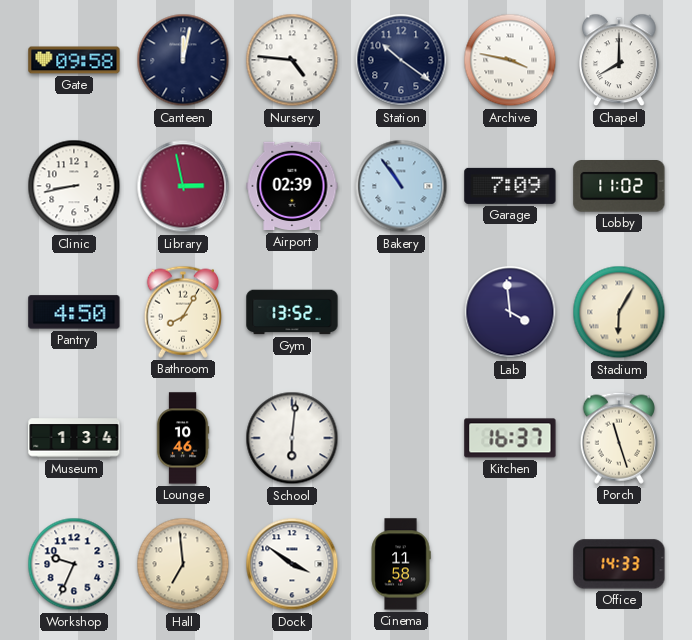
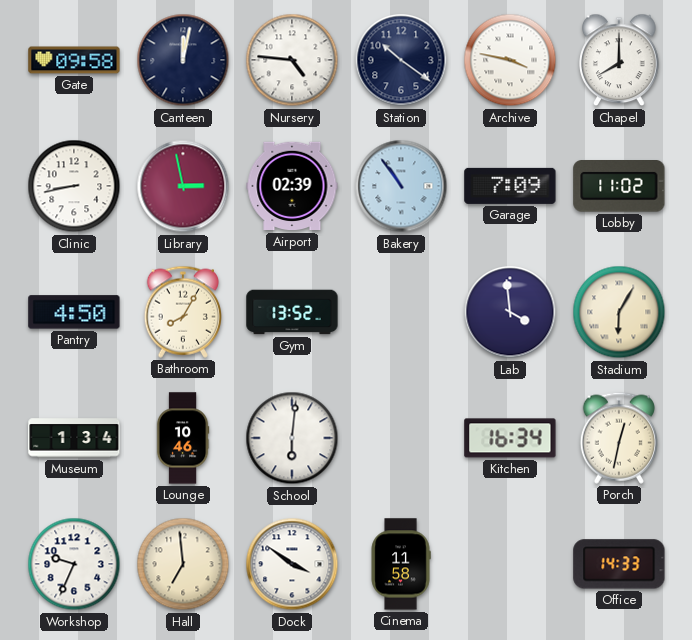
Kitchen: 16:37 -> 16:34
Porch: 11:27 -> 12:32
